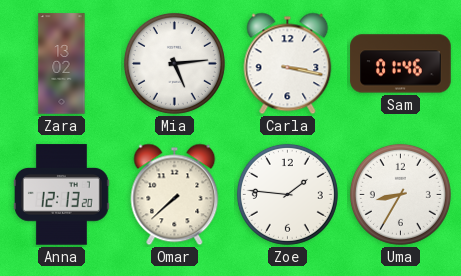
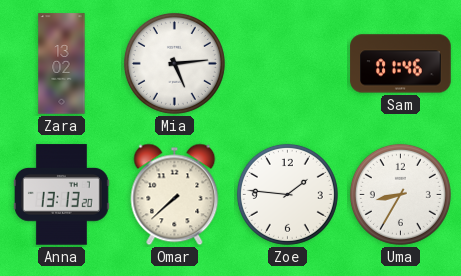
Carla: 3:17 -> none
Anna: 12:13 -> 13:13
